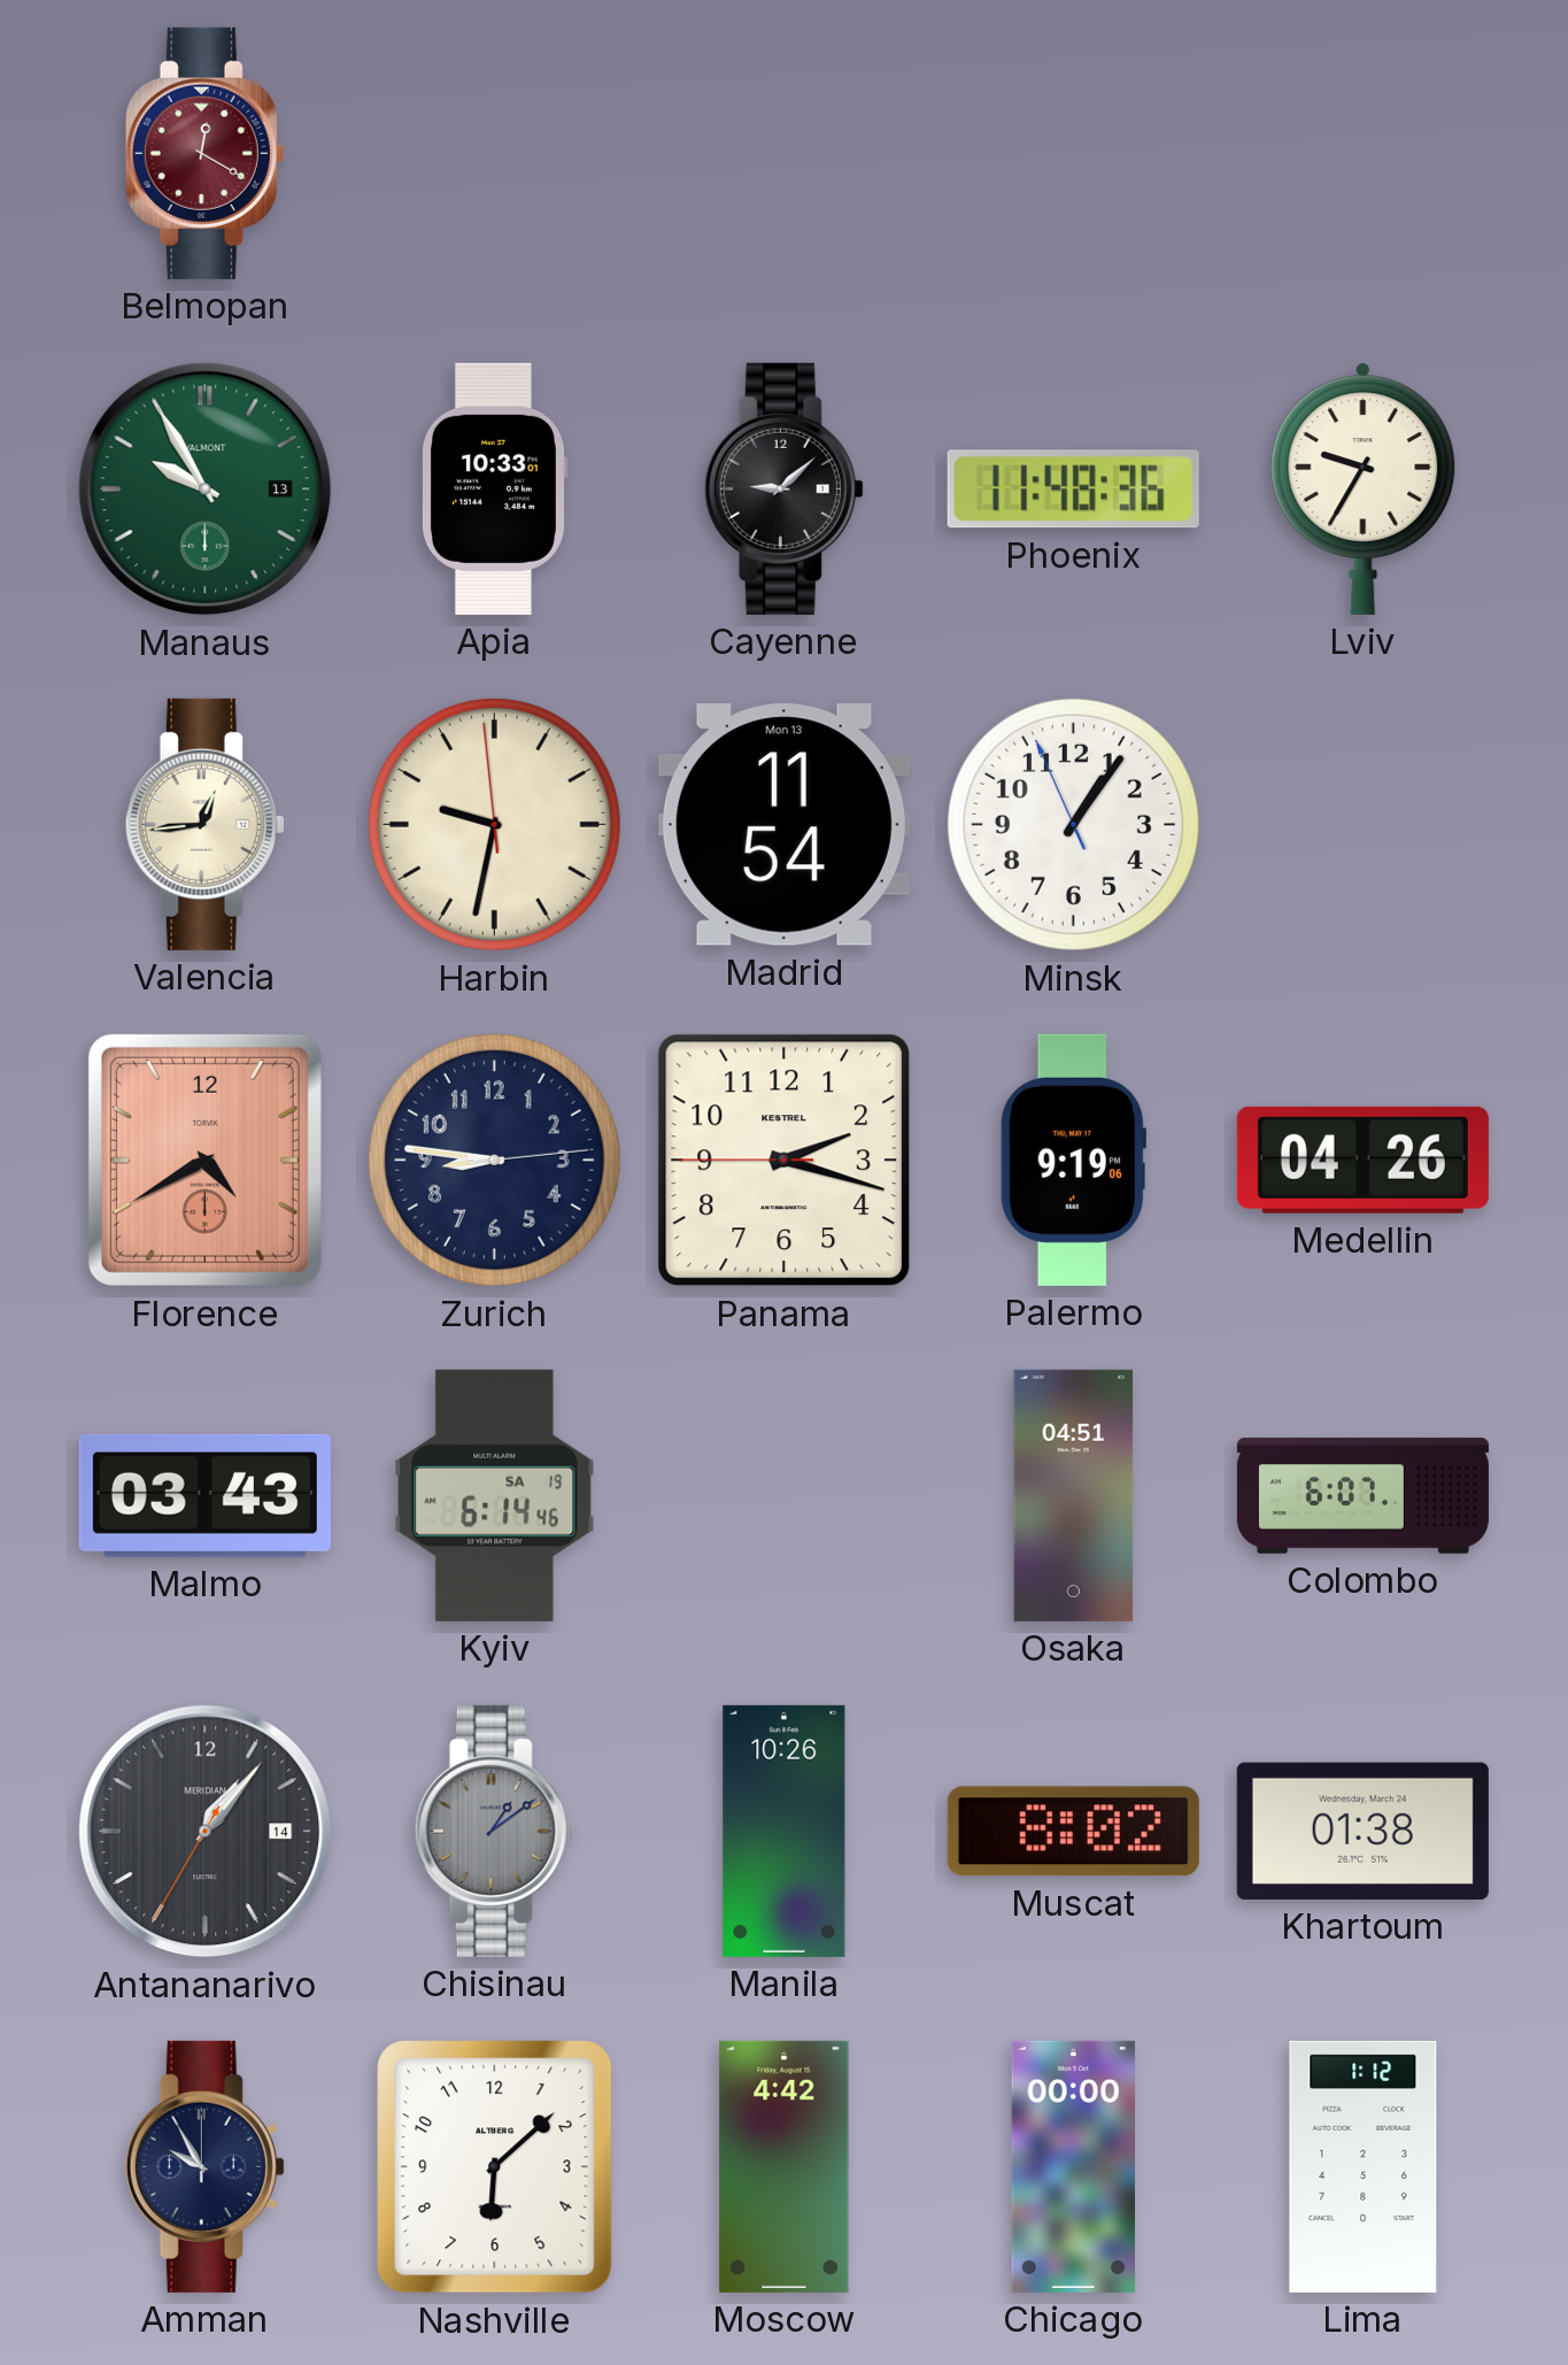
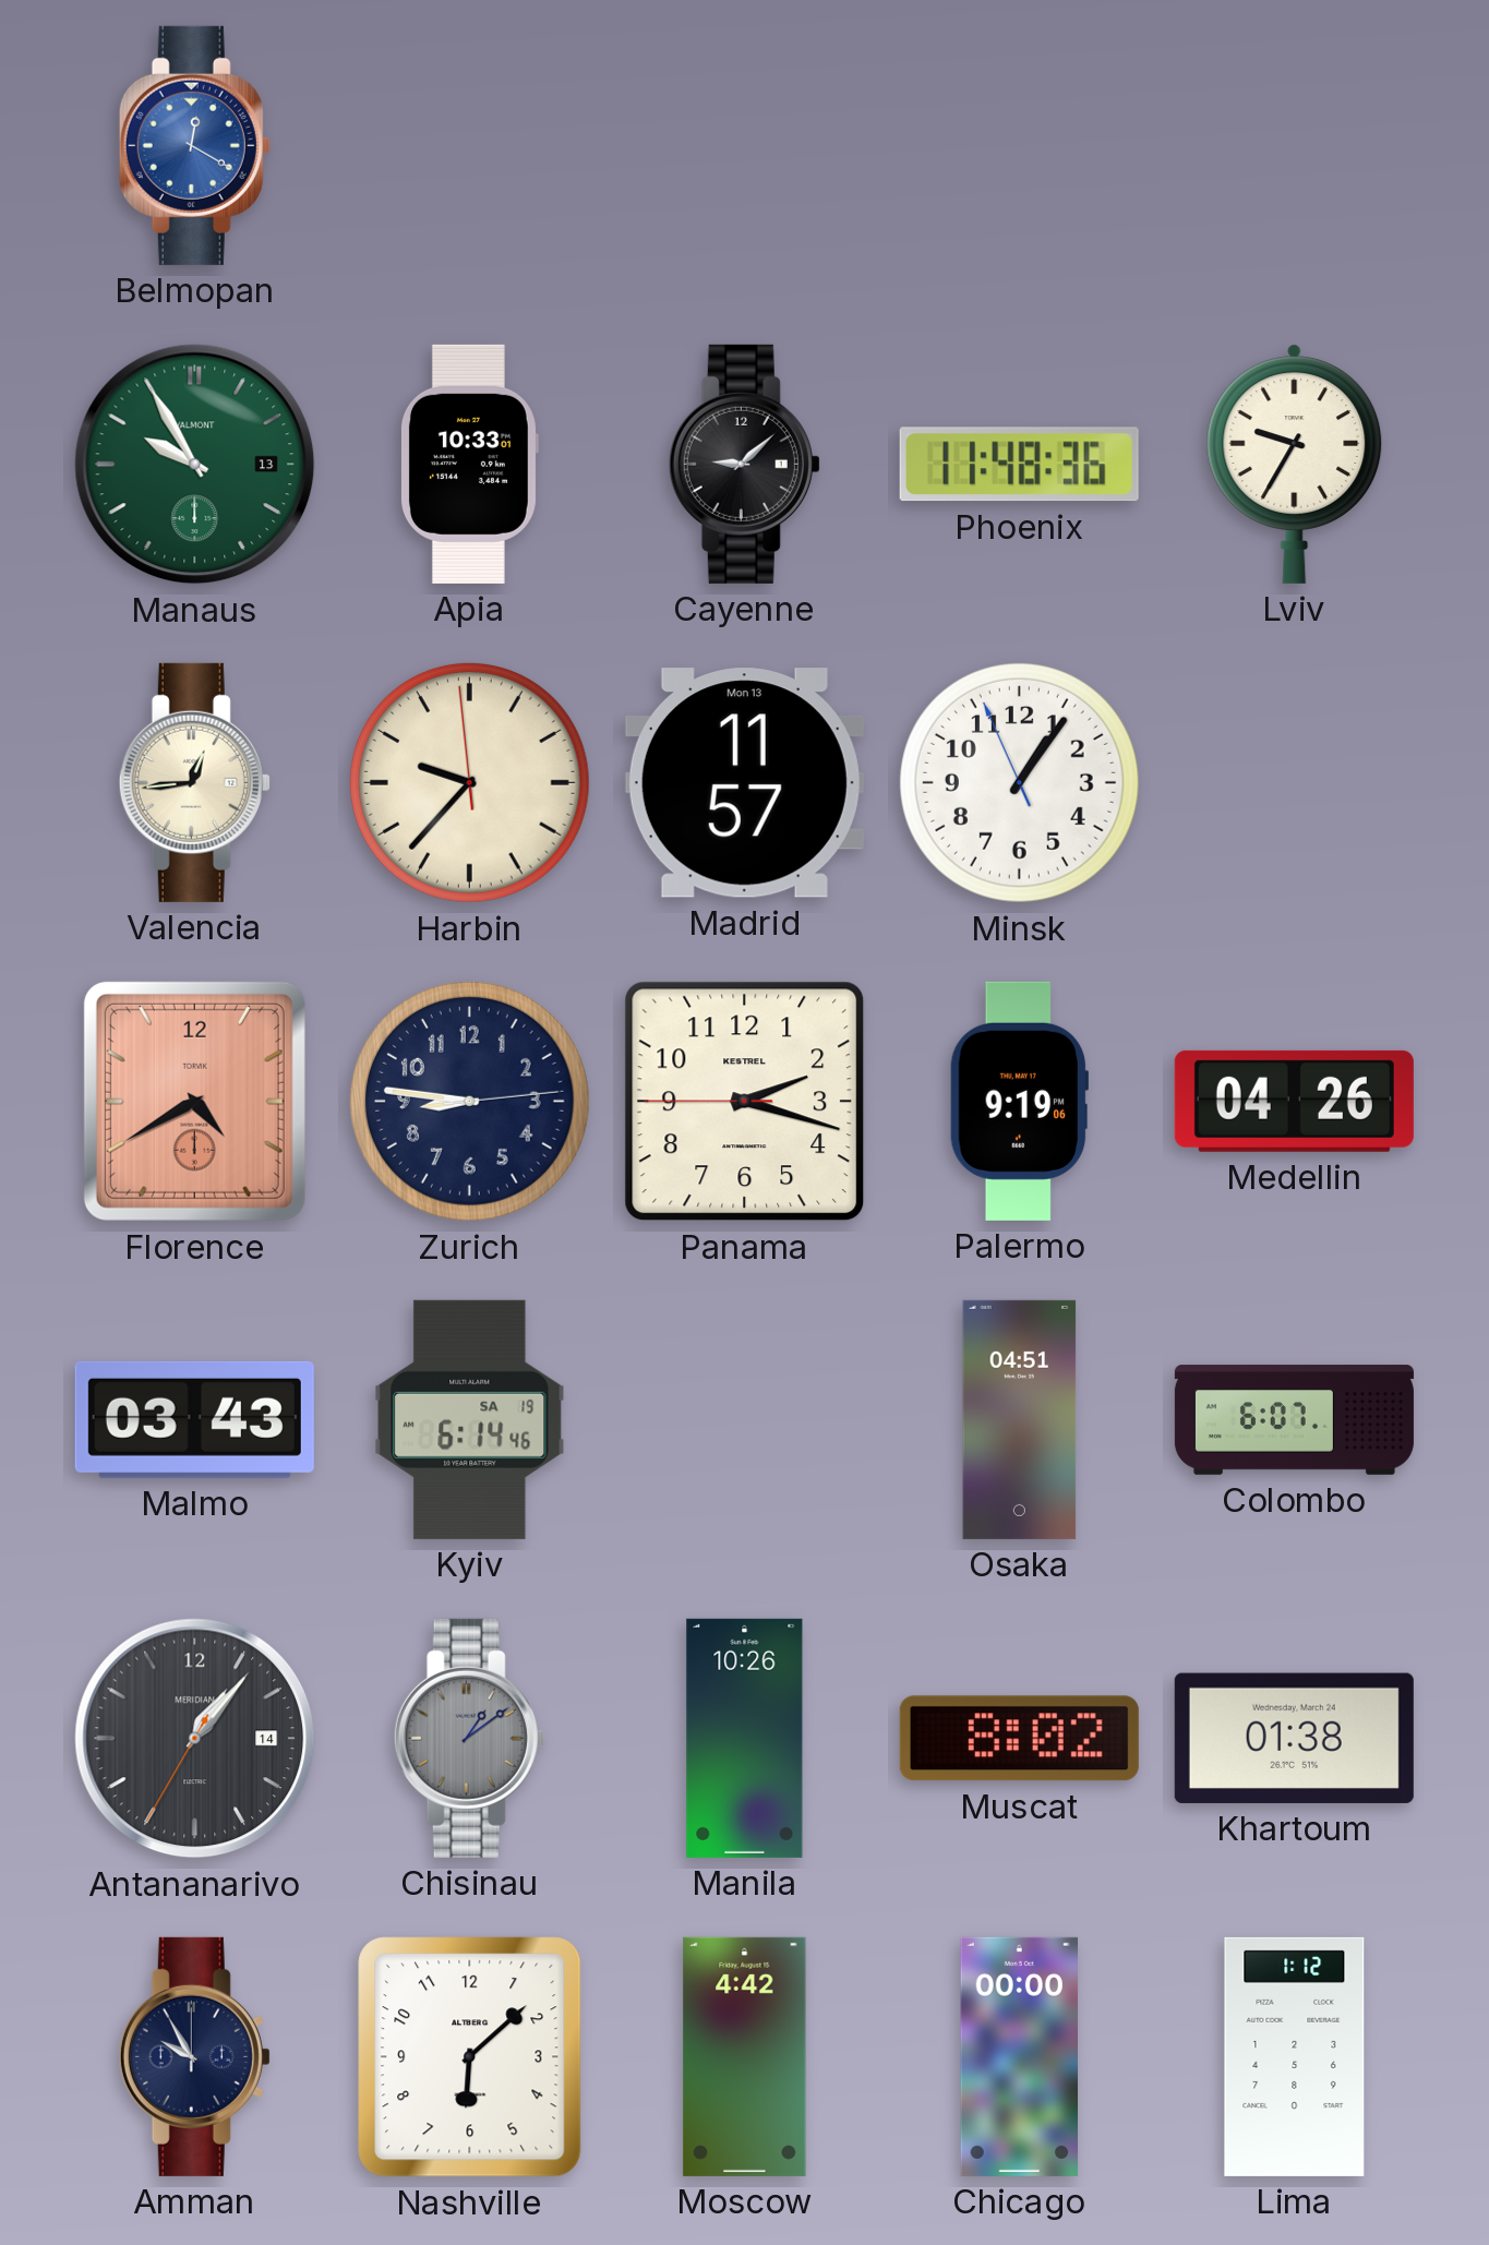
Belmopan dial: burgundy -> blue
Harbin: 9:31 -> 9:36
Madrid: 11:54 -> 11:57
